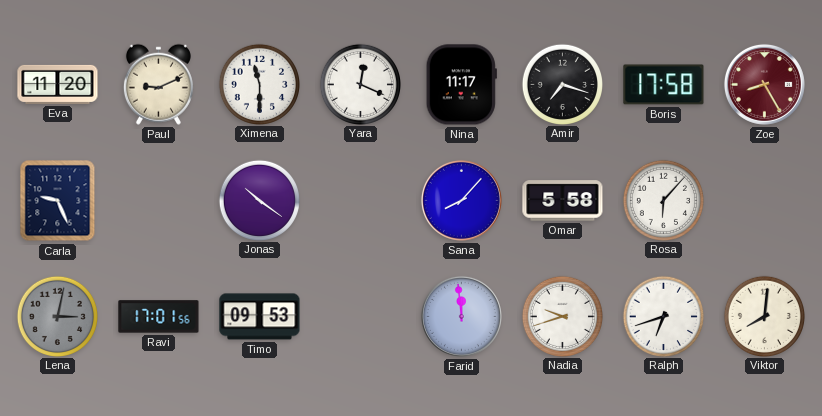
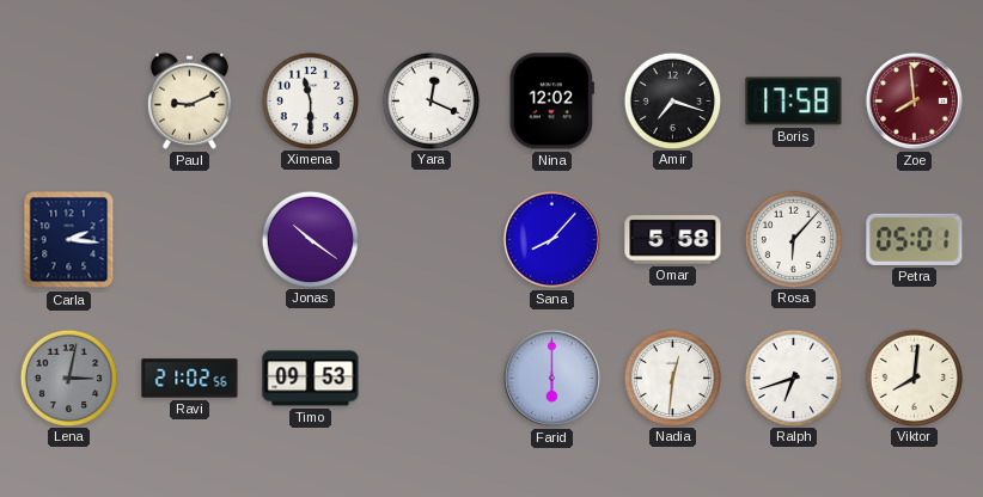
Eva: 11:20 -> none
Nina: 11:17 -> 12:02
Zoe: 8:25 -> 7:59
Carla: 9:26 -> 2:16
Petra: none -> 05:01
Ravi: 17:01 -> 21:02
Farid: 11:59 -> 6:00
Nadia: 9:42 -> 12:31
